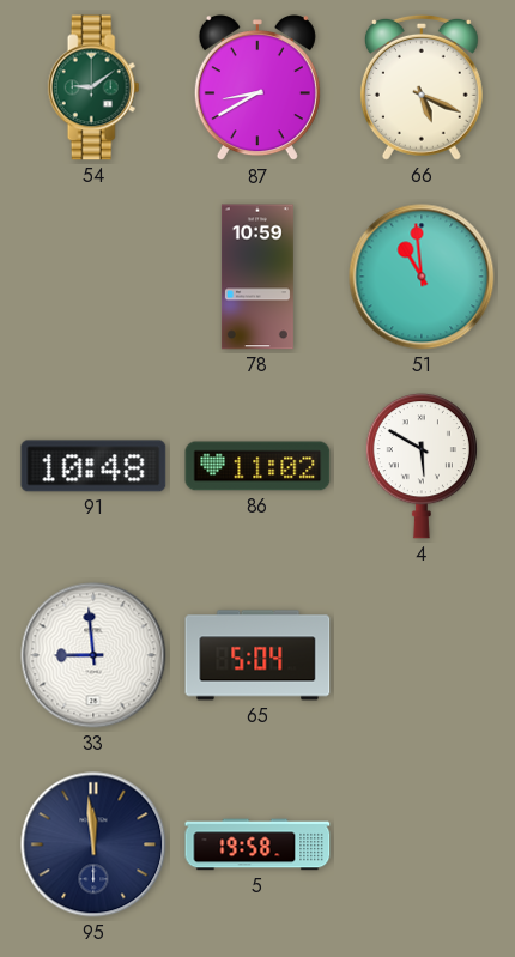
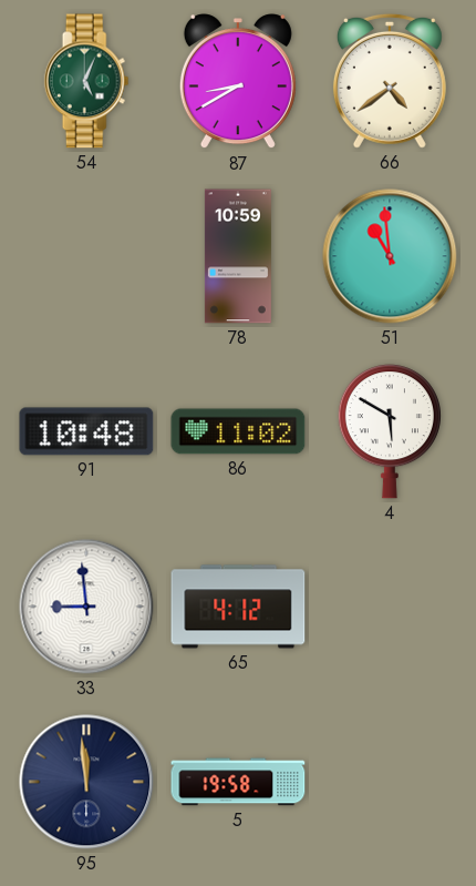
54: 9:09 -> 5:04
66: 5:19 -> 4:39
65: 5:04 -> 4:12
